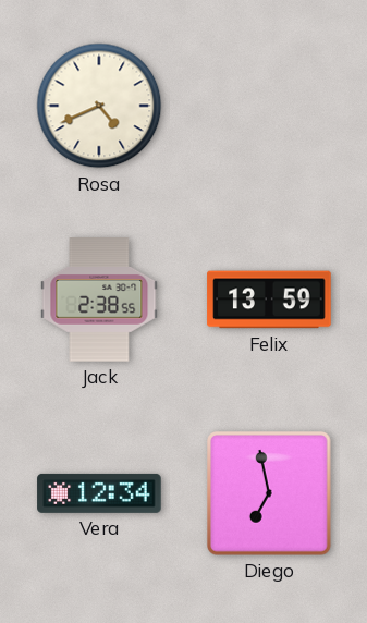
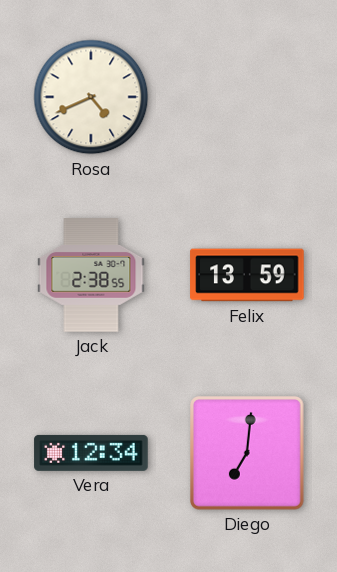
Diego: 6:58 -> 7:01
